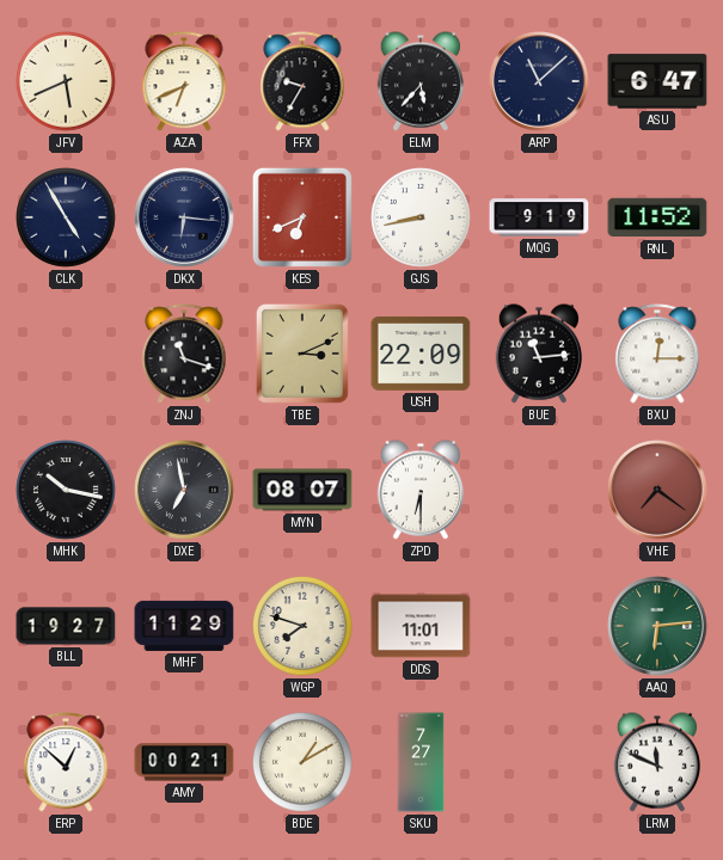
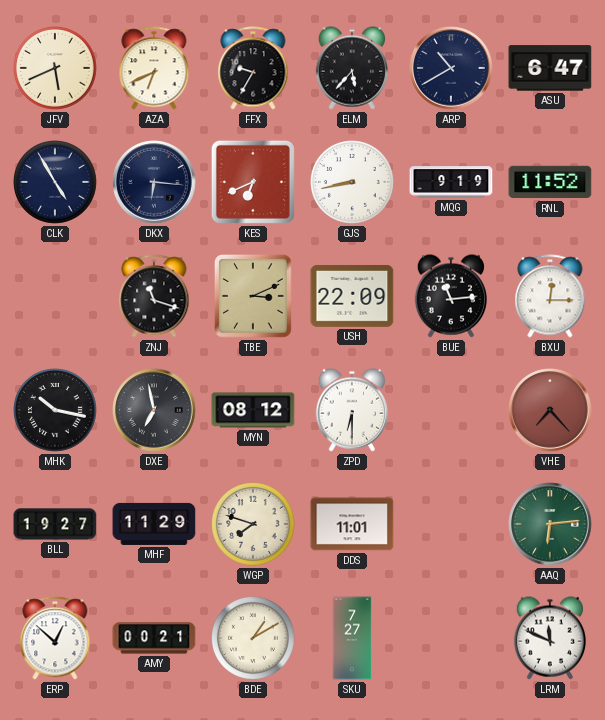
ARP: 11:08 -> 10:40
MYN: 08:07 -> 08:12
VHE: 7:21 -> 7:23
